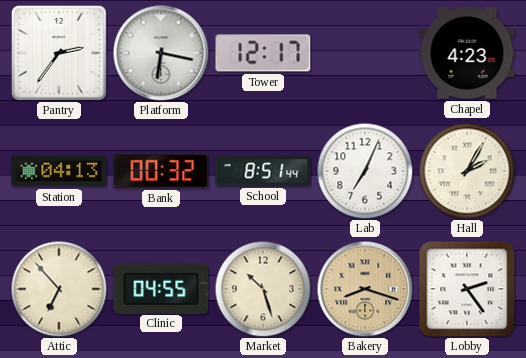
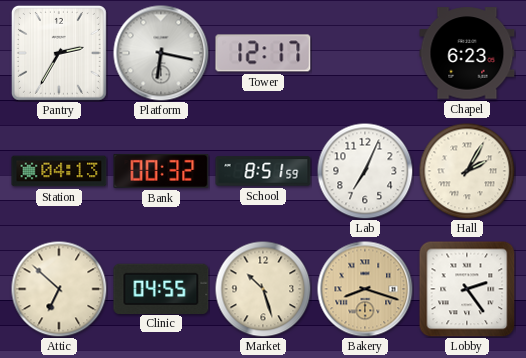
Pantry: 2:36 -> 2:35
Chapel: 4:23 -> 6:23
School: 8:51:44 -> 8:51:59
Attic: 6:53 -> 6:52
